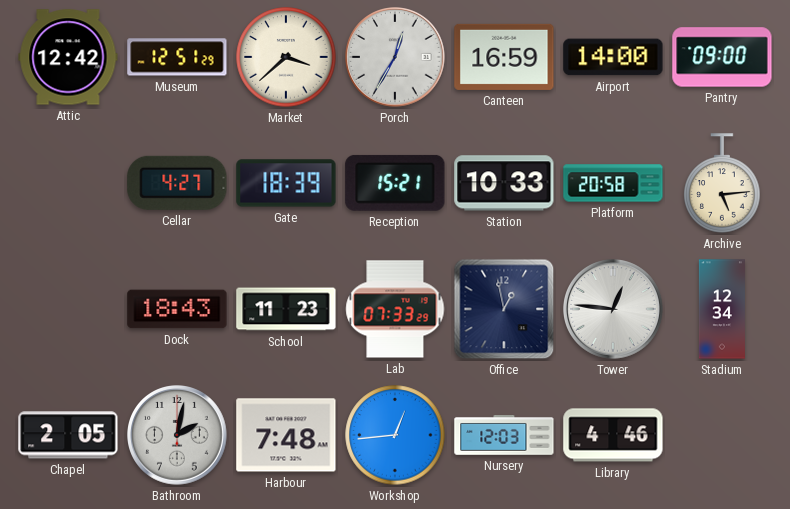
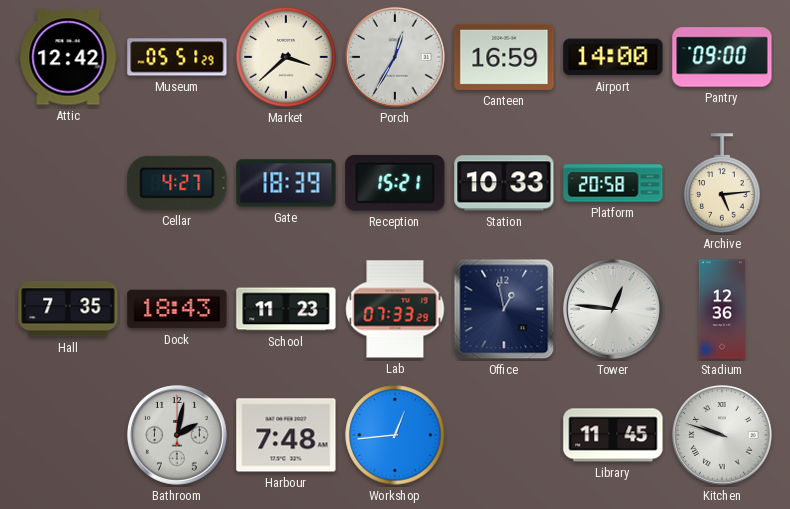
Museum: 12:51 -> 05:51
Hall: none -> 7:35
Stadium: 12:34 -> 12:36
Chapel: 2:05 -> none
Nursery: 12:03 -> none
Library: 4:46 -> 11:45
Kitchen: none -> 9:48
